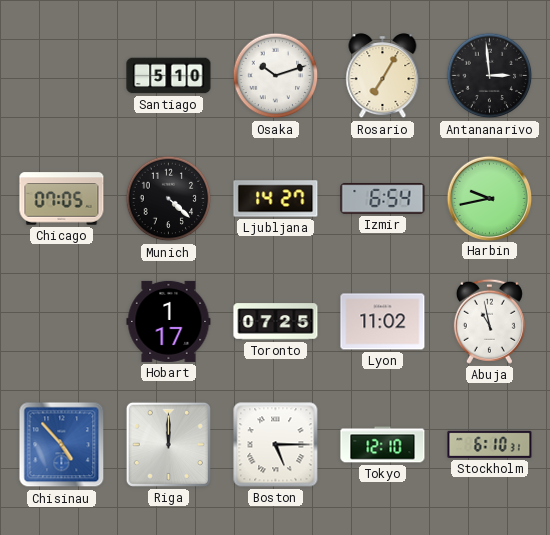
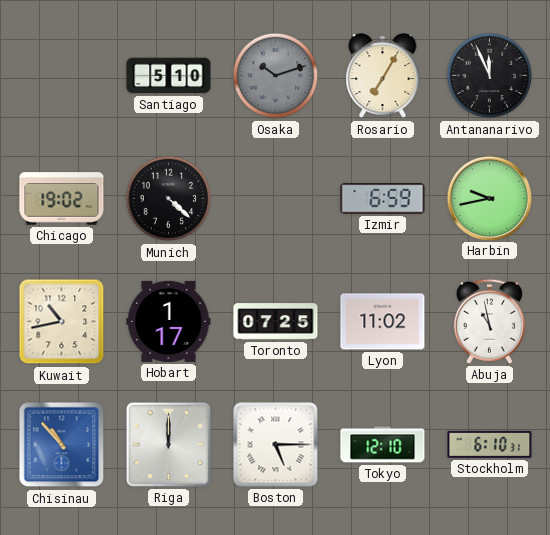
Osaka dial: white -> grey
Antananarivo: 2:59 -> 11:56
Chicago: 07:05 -> 19:02
Ljubljana: 14:27 -> none
Izmir: 6:54 -> 6:59
Kuwait: none -> 10:43
Chisinau: 4:53 -> 10:53
